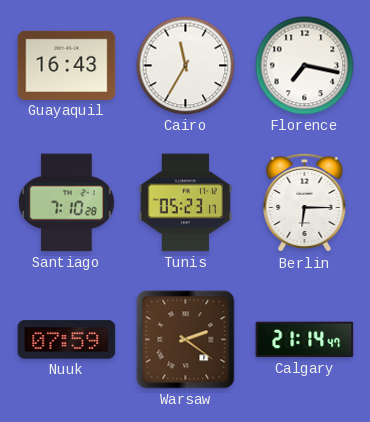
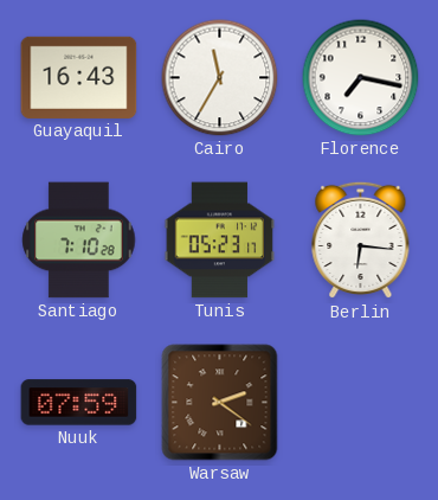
Berlin: 6:15 -> 6:16
Calgary: 21:14 -> none
